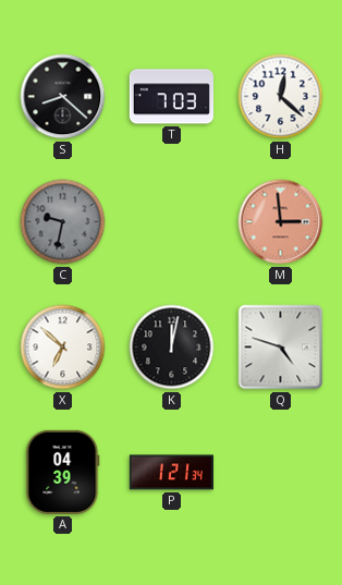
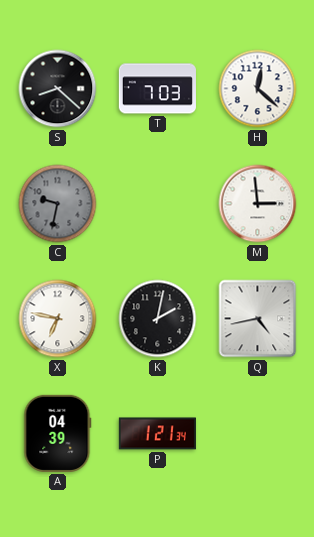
M dial: salmon -> white
X: 6:52 -> 6:47
K: 12:02 -> 2:02
Q: 4:48 -> 4:43
